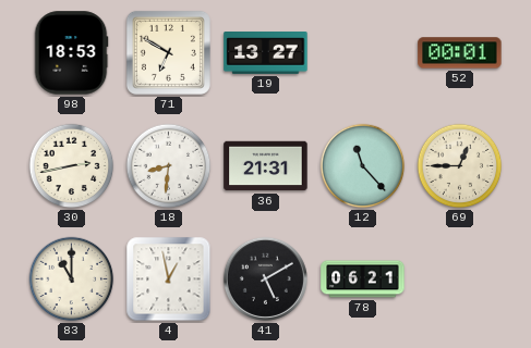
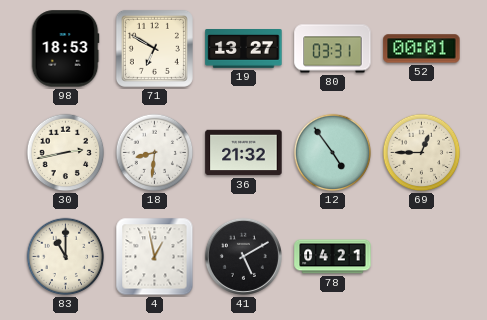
80: none -> 03:31
36: 21:31 -> 21:32
12: 11:23 -> 4:54
78: 06:21 -> 04:21
